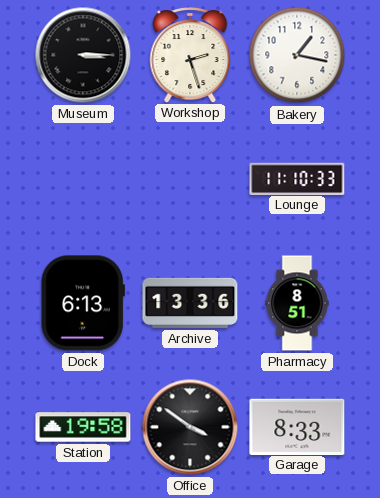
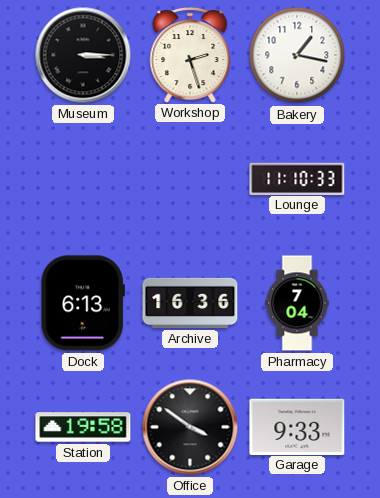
Archive: 13:36 -> 16:36
Pharmacy: 8:51 -> 7:04
Garage: 8:33 -> 9:33
